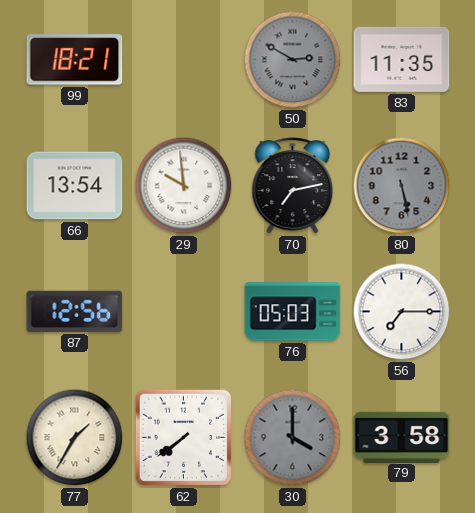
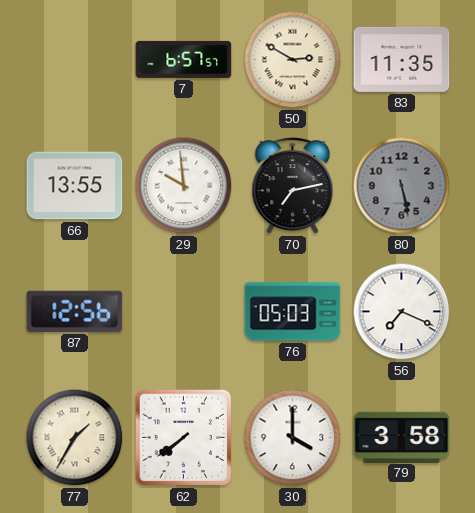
99: 18:21 -> none
7: none -> 6:57
50 dial: grey -> cream
66: 13:54 -> 13:55
56: 7:15 -> 7:19
30 dial: grey -> white
